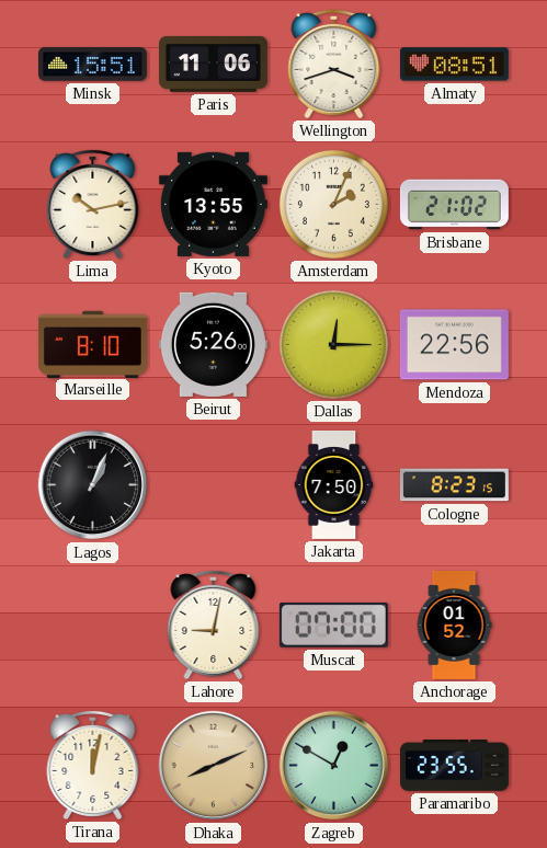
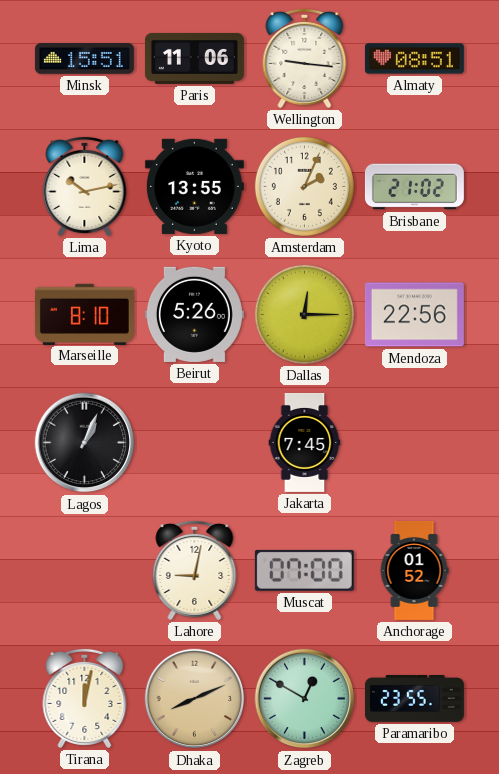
Wellington: 3:42 -> 9:16
Jakarta: 7:50 -> 7:45
Cologne: 8:23 -> none
